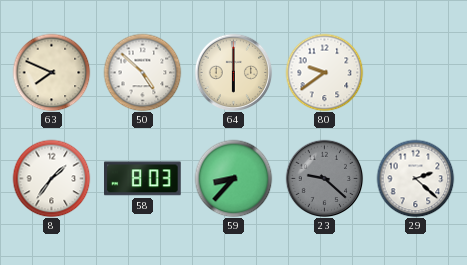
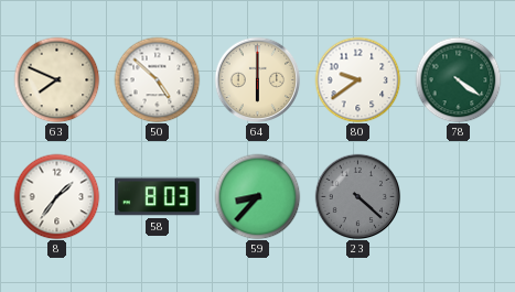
78: none -> 4:21
23: 9:22 -> 4:22
29: 2:22 -> none
